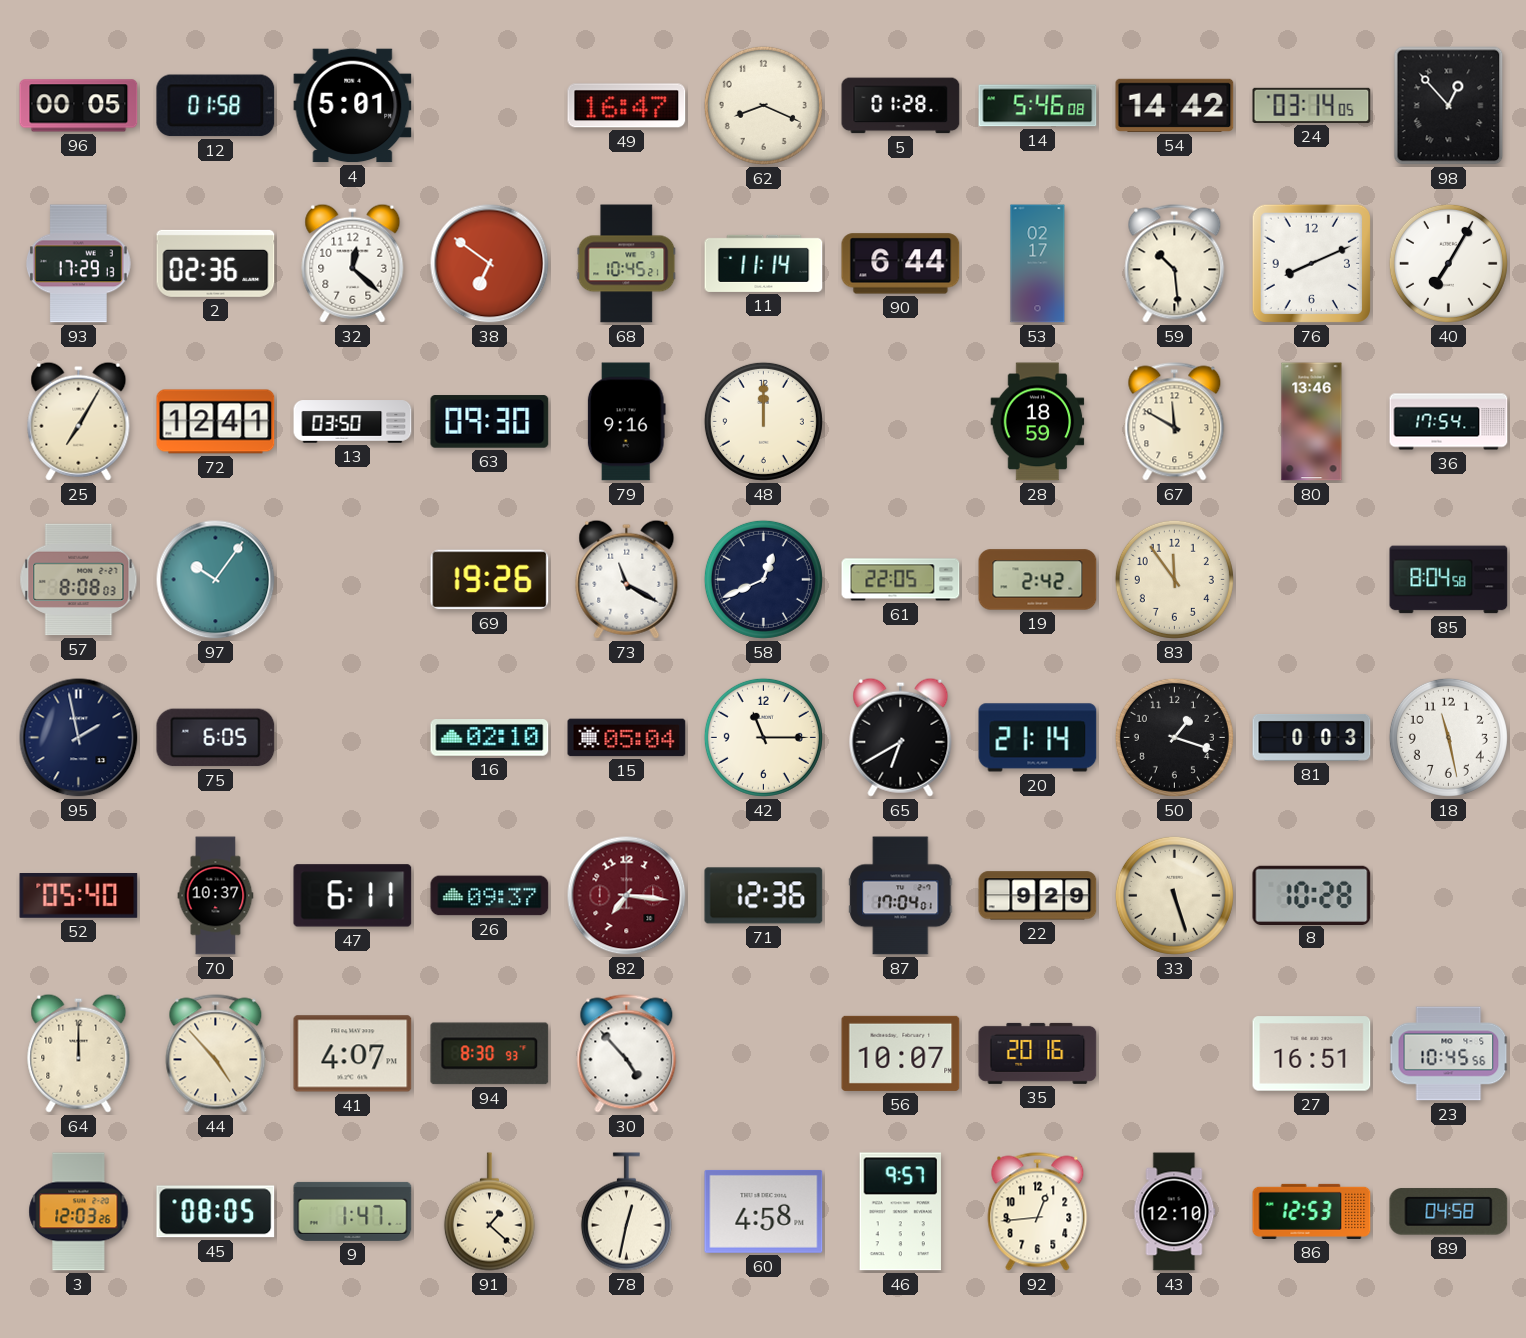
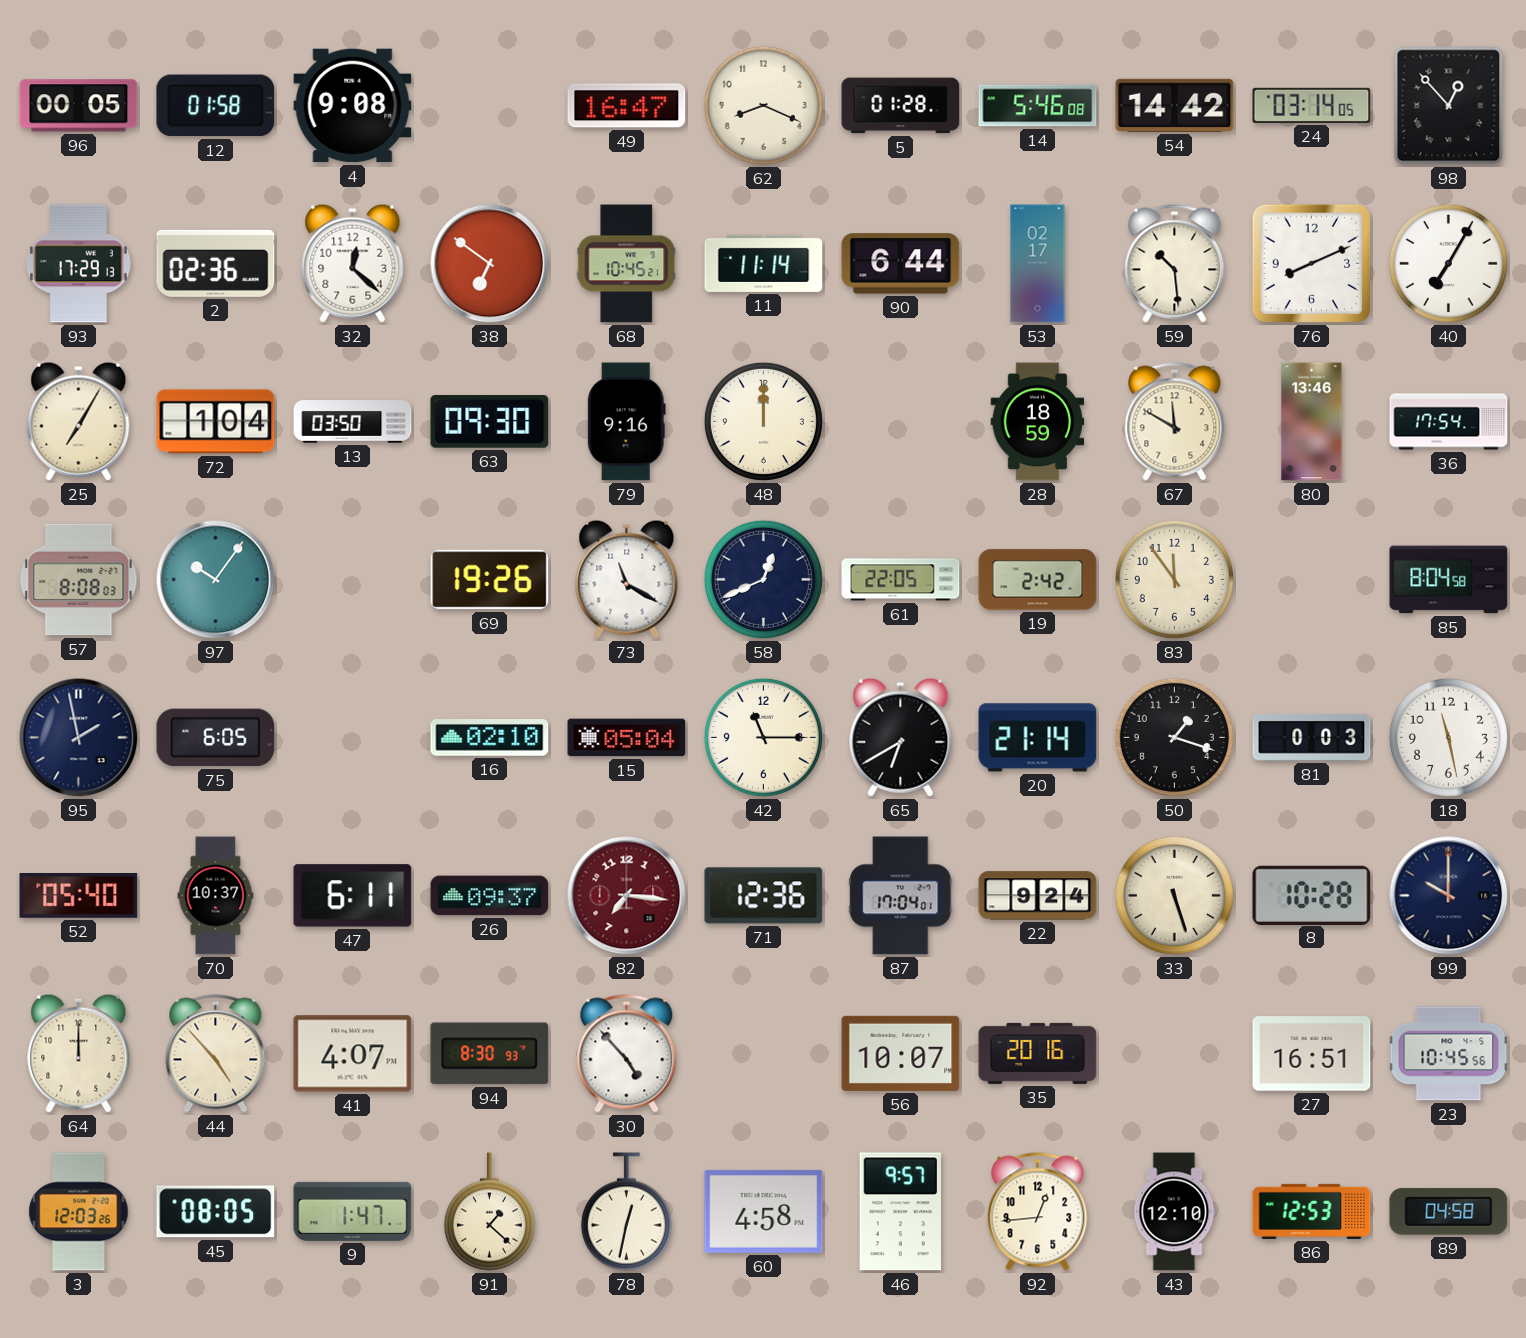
4: 5:01 -> 9:08
72: 12:41 -> 1:04
22: 9:29 -> 9:24
99: none -> 10:00
